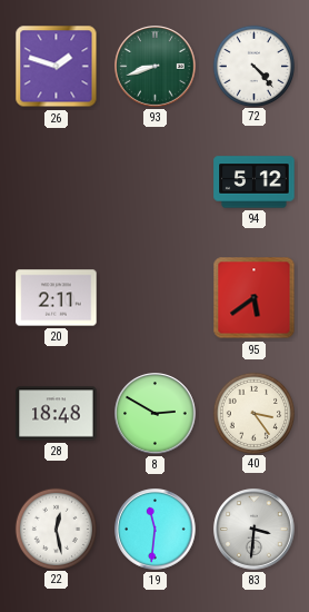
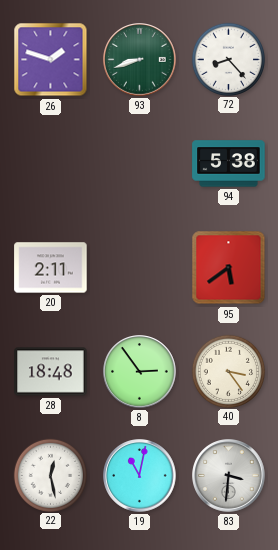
72: 4:23 -> 8:23
94: 5:12 -> 5:38
8: 2:50 -> 2:54
19: 11:31 -> 11:02
